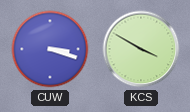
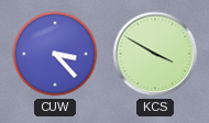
CUW: 3:18 -> 3:23
